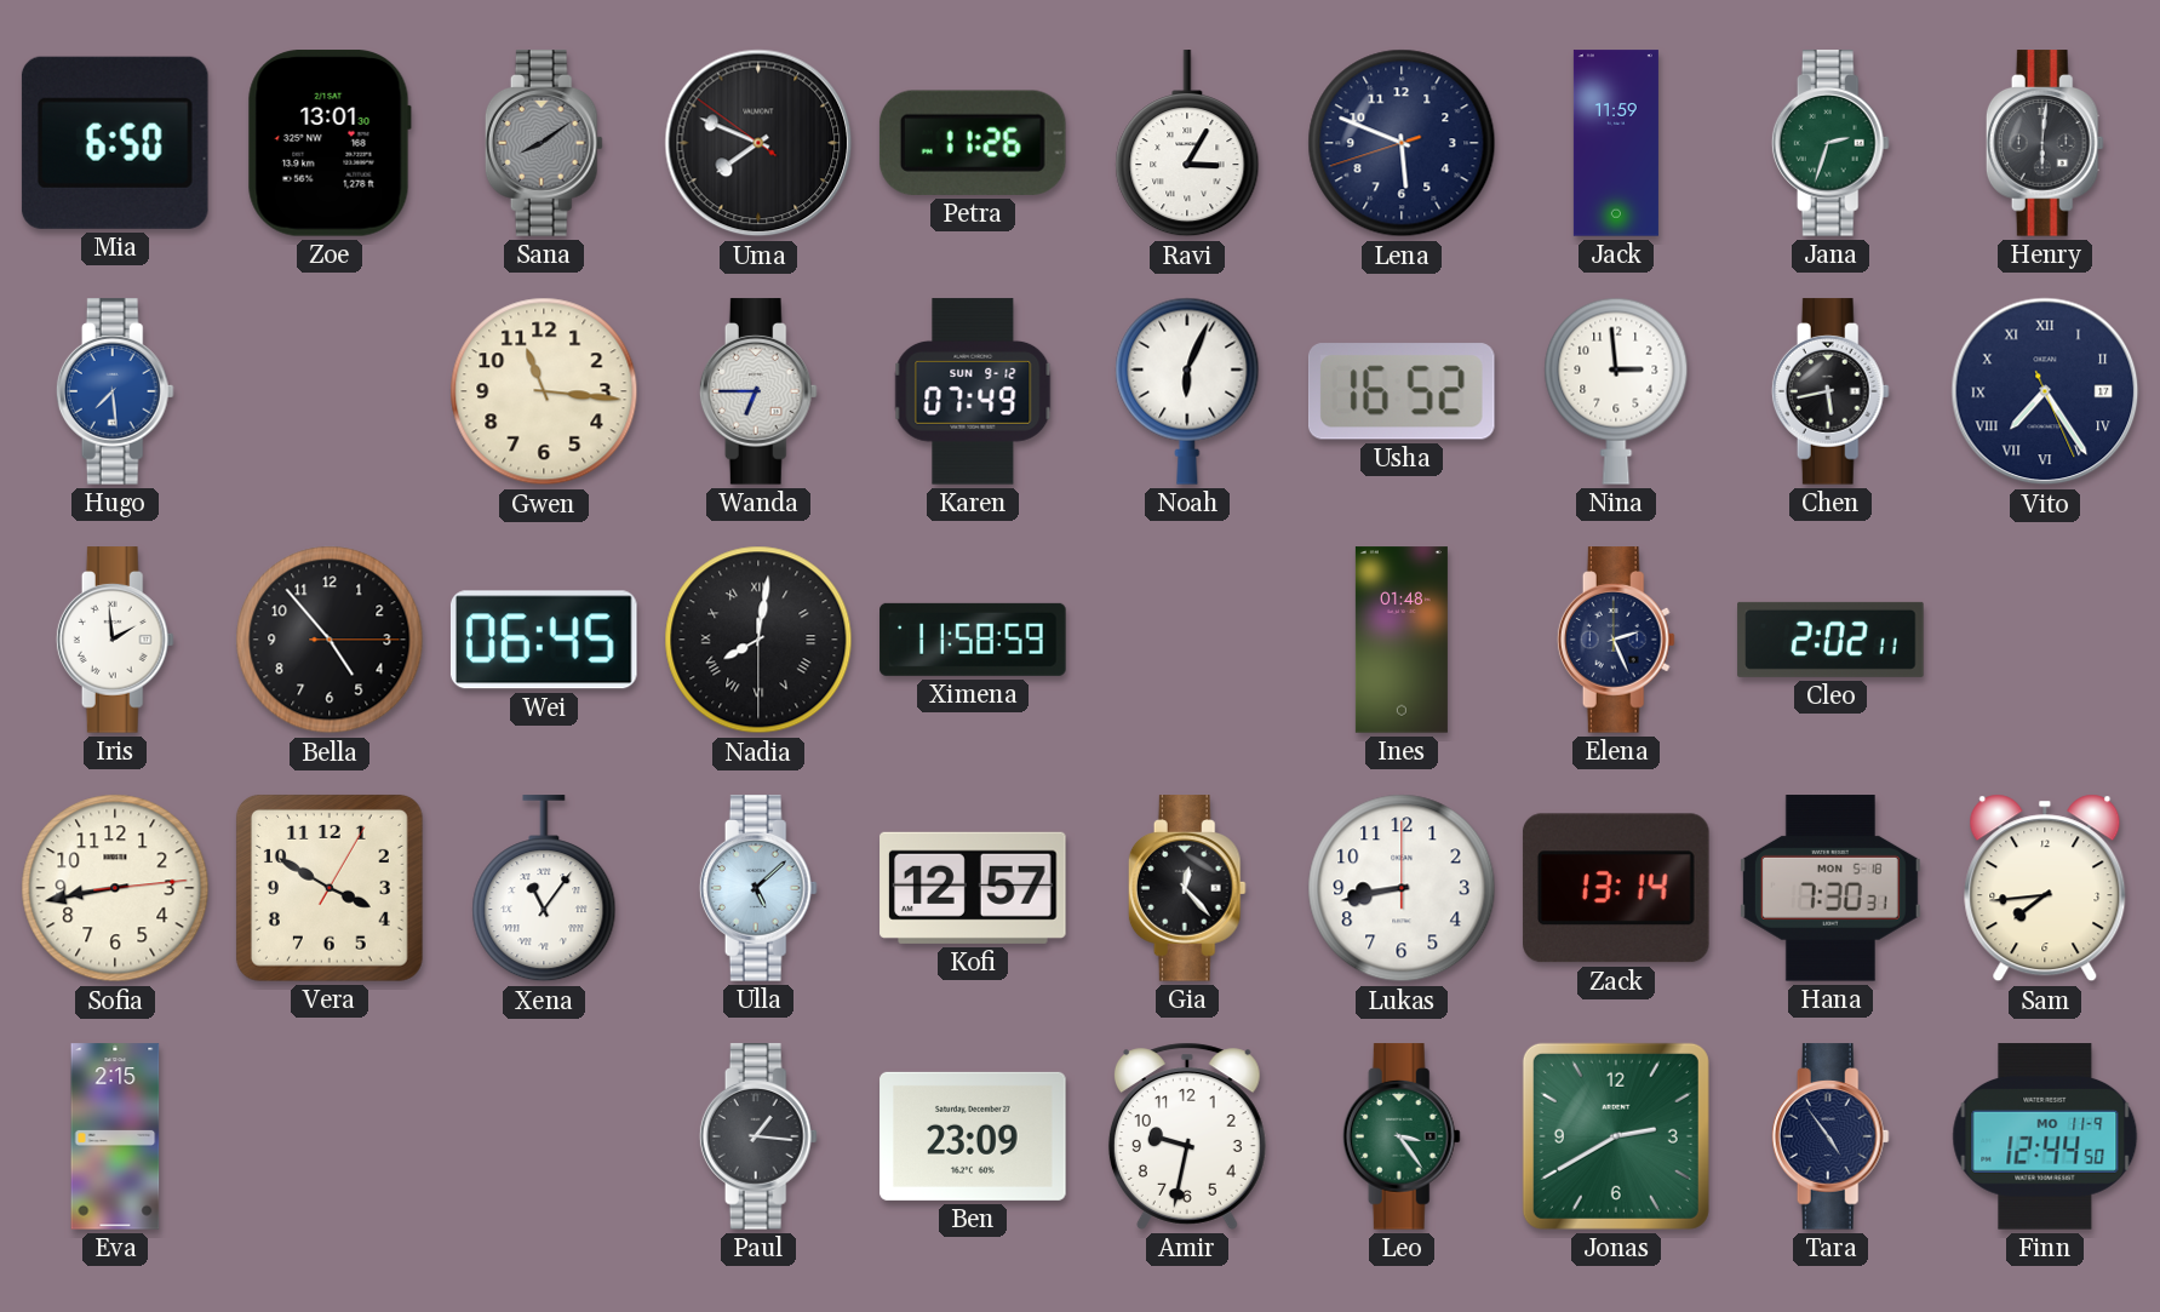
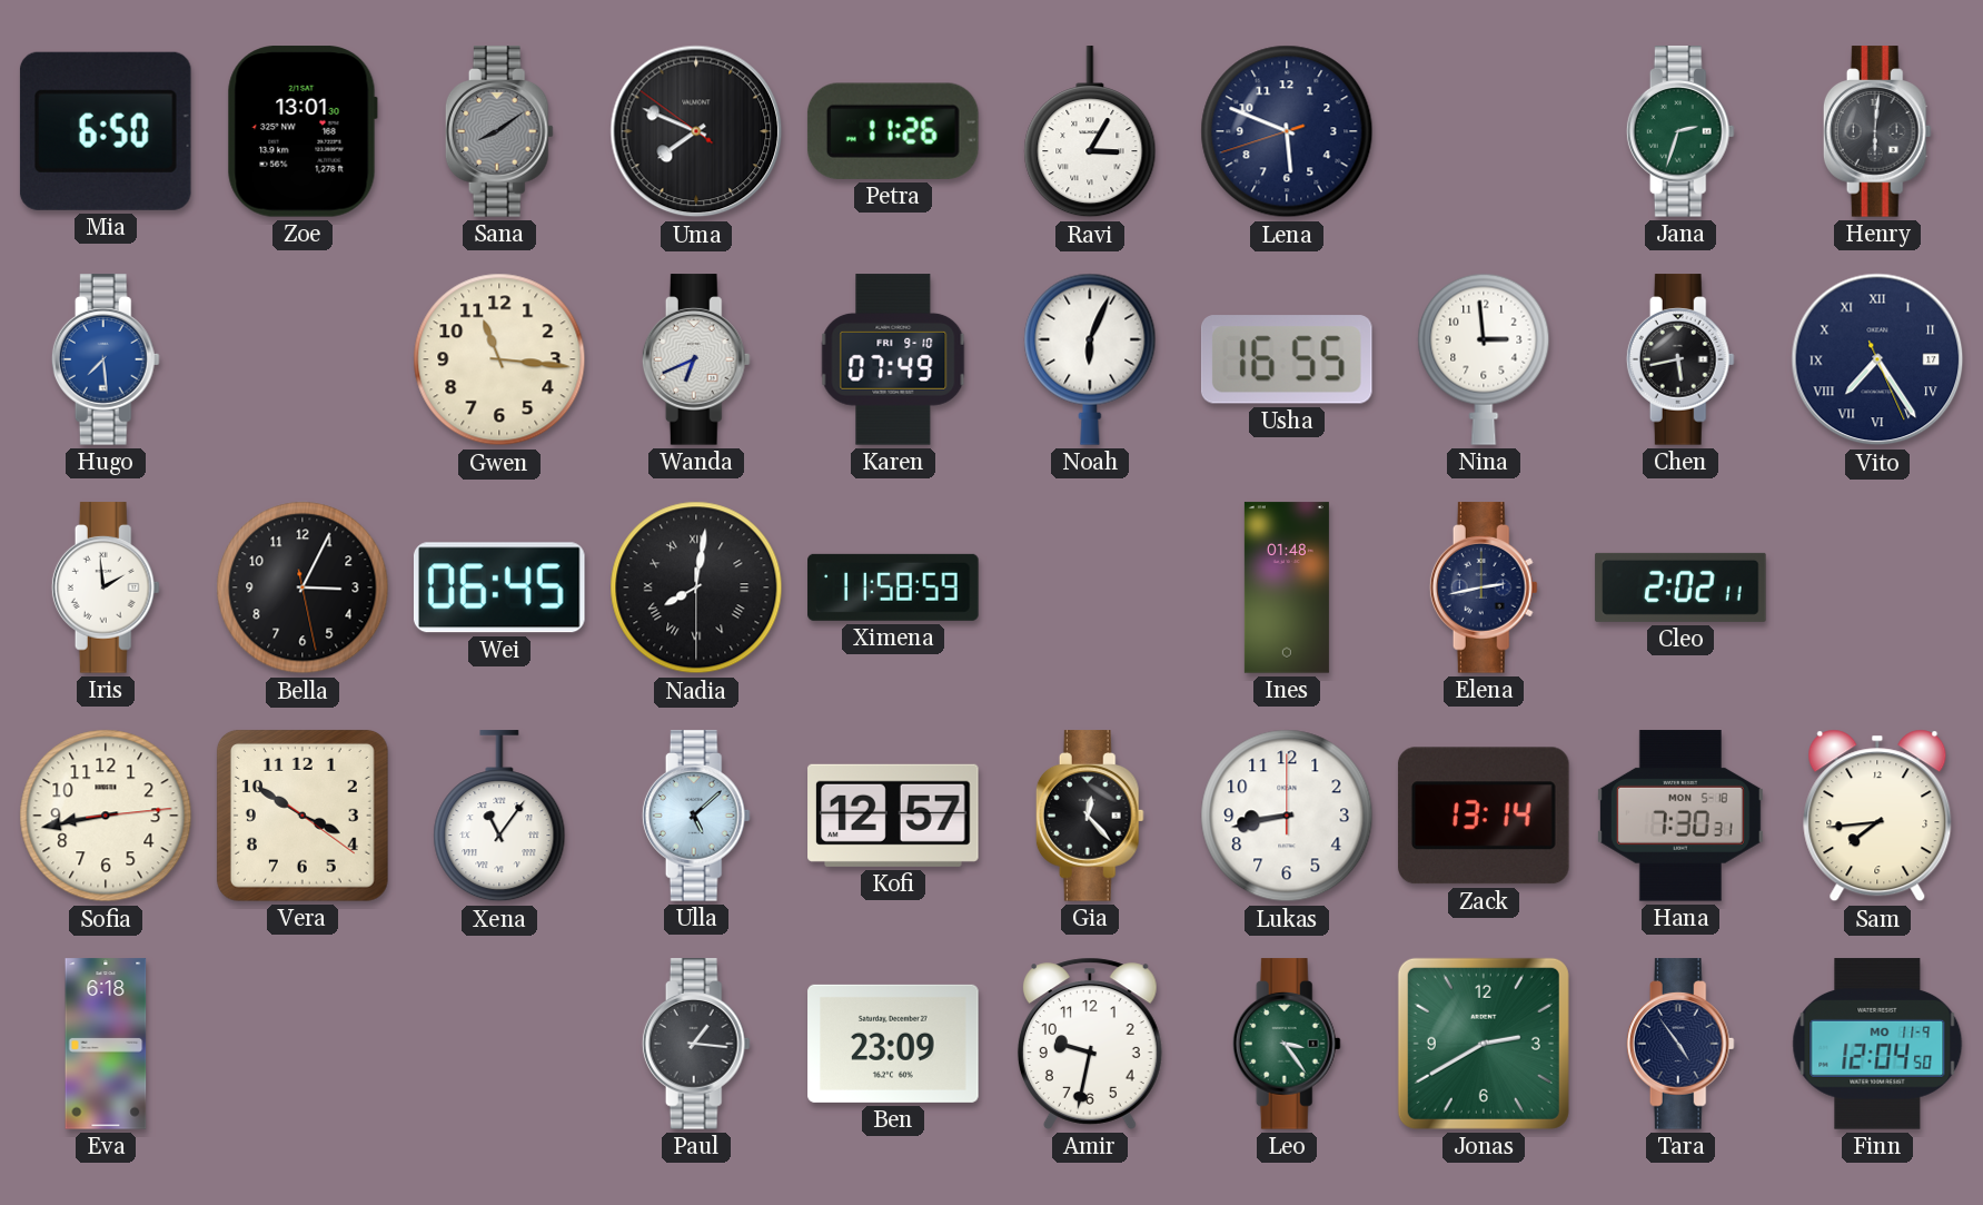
Jack: 11:59 -> none
Wanda: 6:45 -> 6:41
Karen date: SUN 9-12 -> FRI 9-10
Usha: 16:52 -> 16:55
Bella: 4:53 -> 3:04
Elena: 2:26 -> 2:43
Vera: 3:50:05 -> 3:50:21
Eva: 2:15 -> 6:18
Finn: 12:44 -> 12:04
